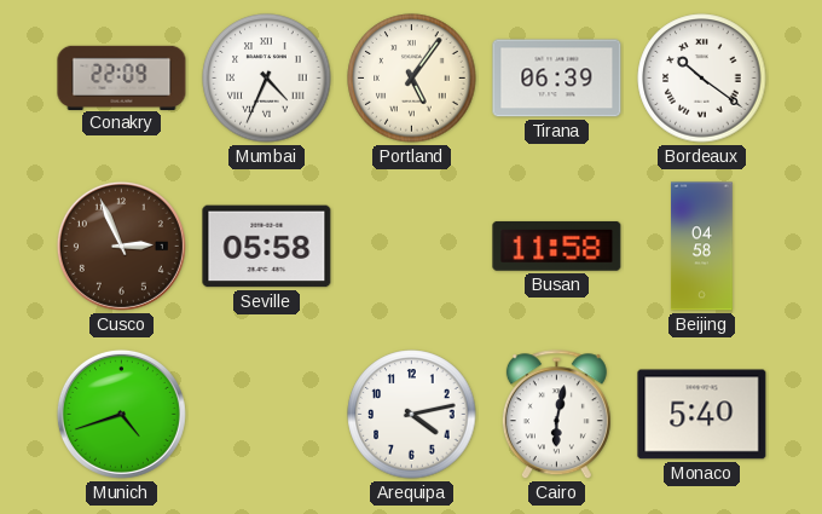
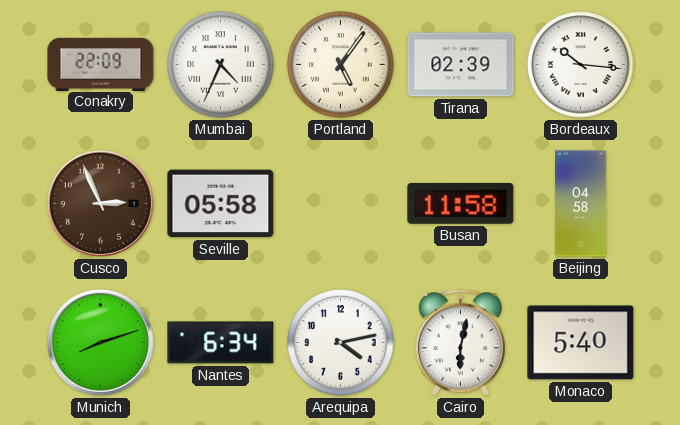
Tirana: 06:39 -> 02:39
Bordeaux: 10:21 -> 10:16
Munich: 4:42 -> 8:12
Nantes: none -> 6:34
